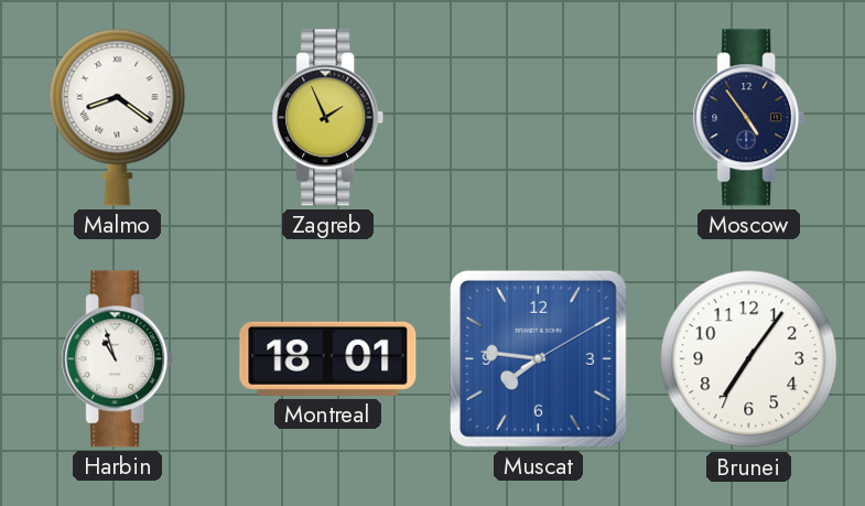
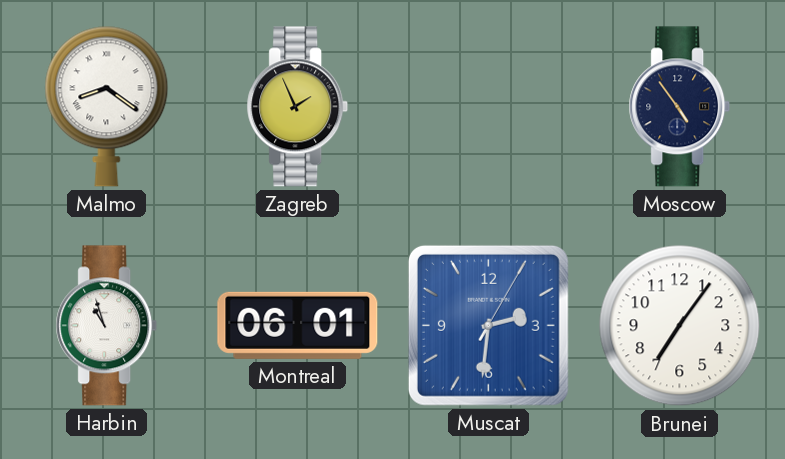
Montreal: 18:01 -> 06:01
Muscat: 7:46 -> 2:31
